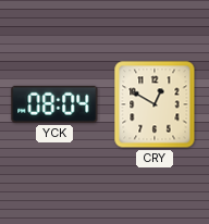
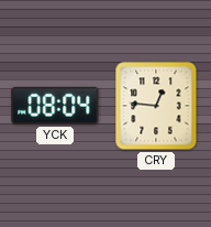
CRY: 12:50 -> 12:46
